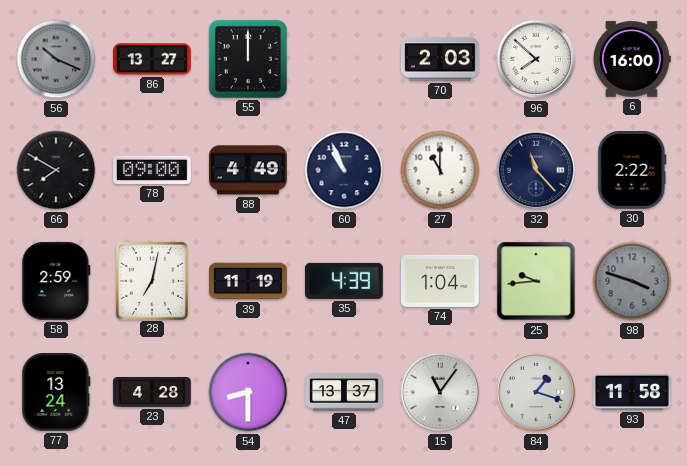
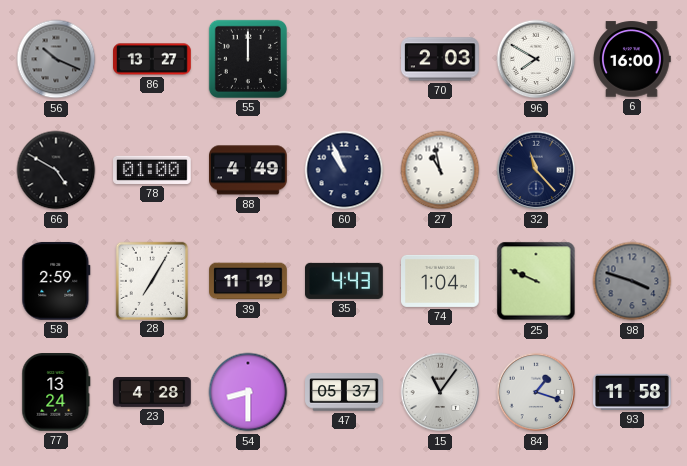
96: 7:52 -> 7:50
66: 7:50 -> 4:50
78: 09:00 -> 01:00
27: 11:00 -> 10:58
30: 2:22 -> none
28: 7:02 -> 7:05
35: 4:39 -> 4:43
25: 9:44 -> 9:49
47: 13:37 -> 05:37
